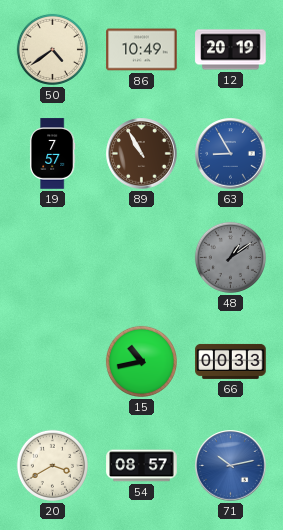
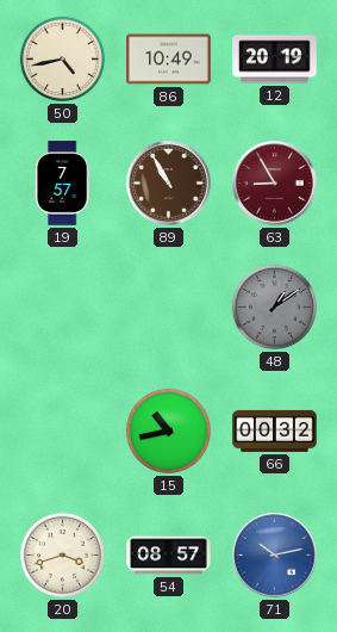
50: 4:39 -> 4:43
63 dial: blue -> burgundy
66: 00:33 -> 00:32
20: 3:40 -> 3:42
